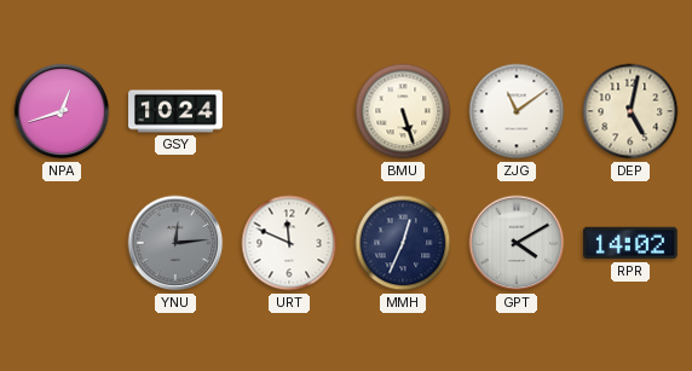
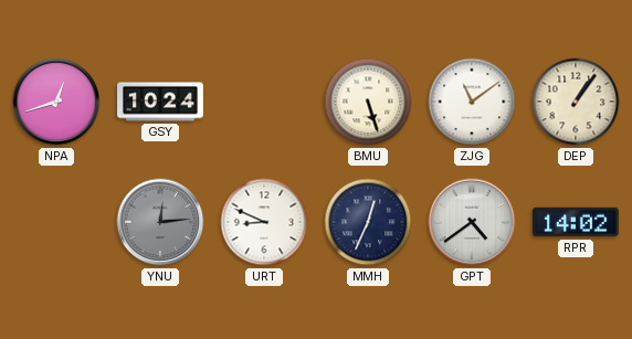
DEP: 5:02 -> 1:06
URT: 11:49 -> 8:49
GPT: 4:10 -> 4:39
